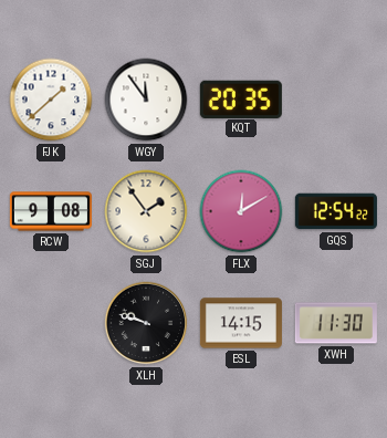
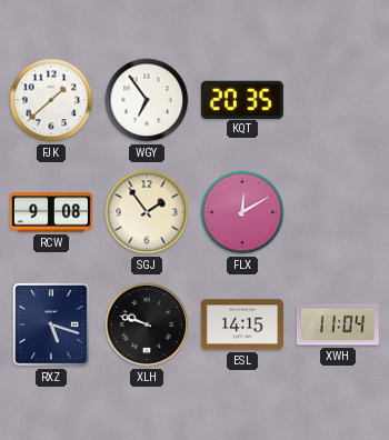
WGY: 11:54 -> 6:54
GQS: 12:54 -> none
RXZ: none -> 5:18
XWH: 11:30 -> 11:04
